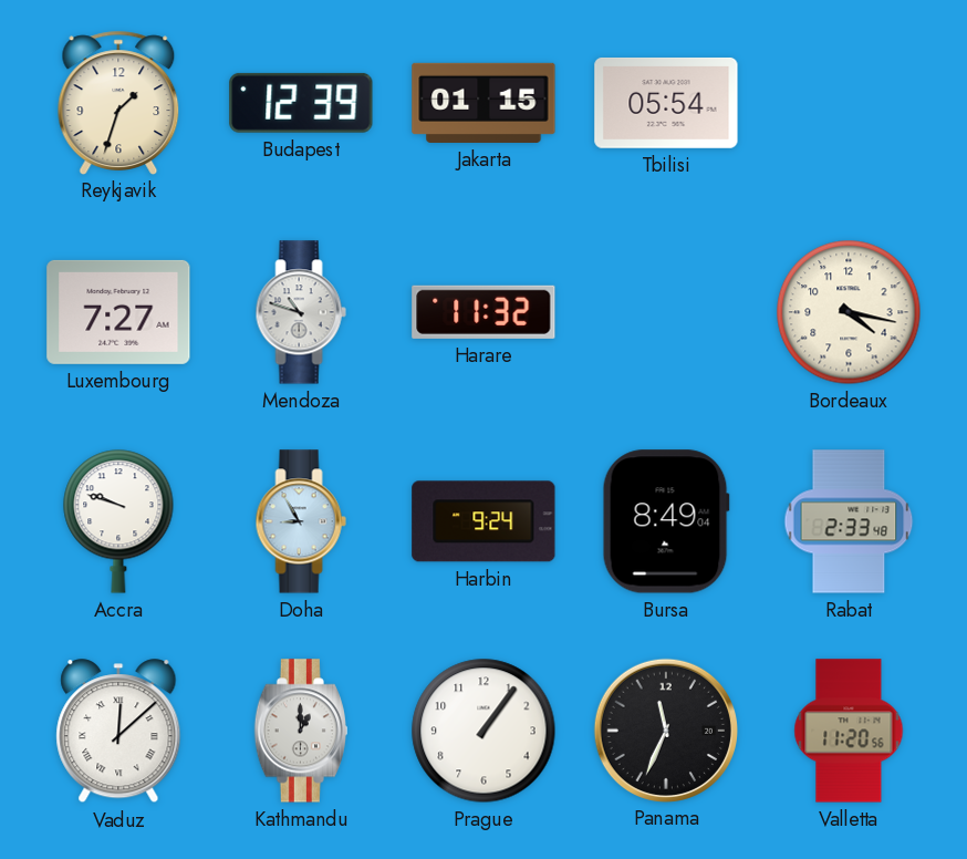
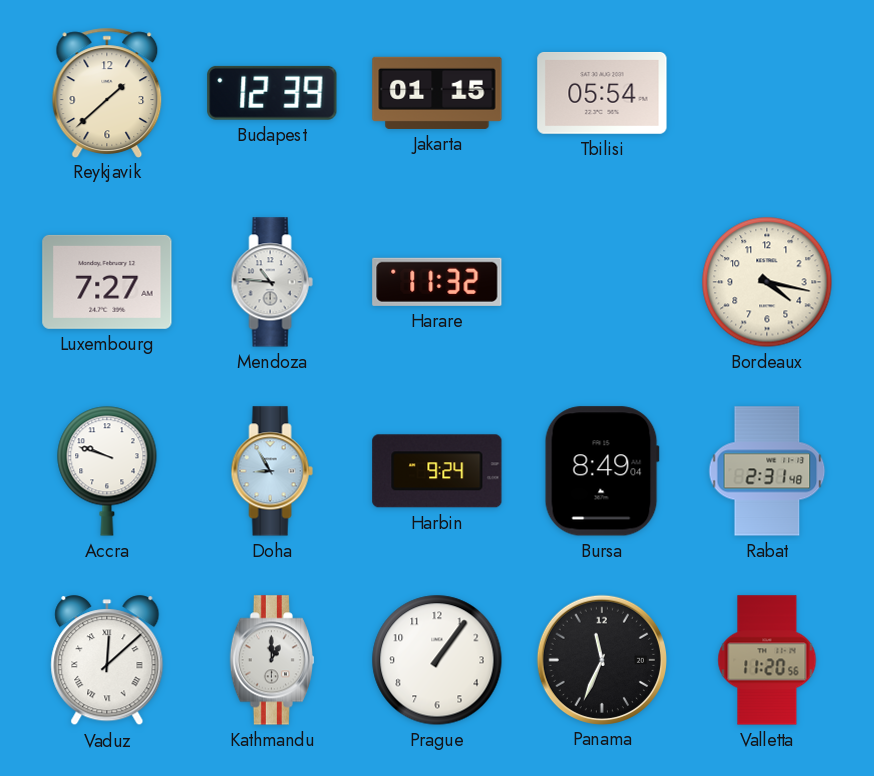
Reykjavik: 1:33 -> 1:38
Mendoza: 10:48 -> 10:46
Rabat: 2:33 -> 2:31
